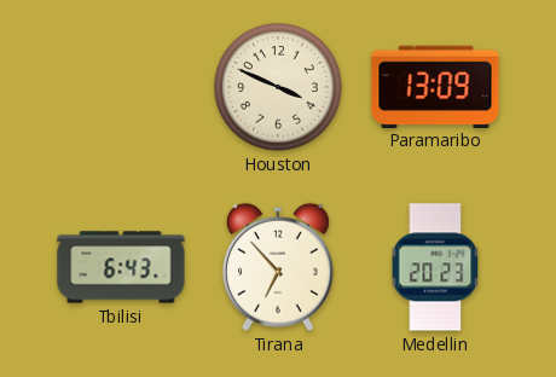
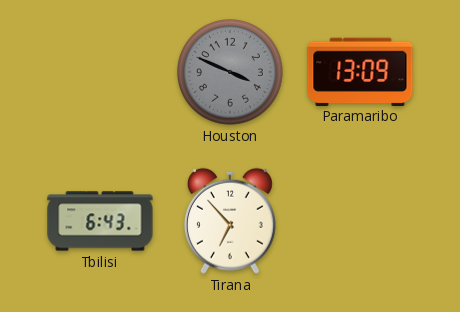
Houston dial: cream -> grey
Medellin: 20:23 -> none
